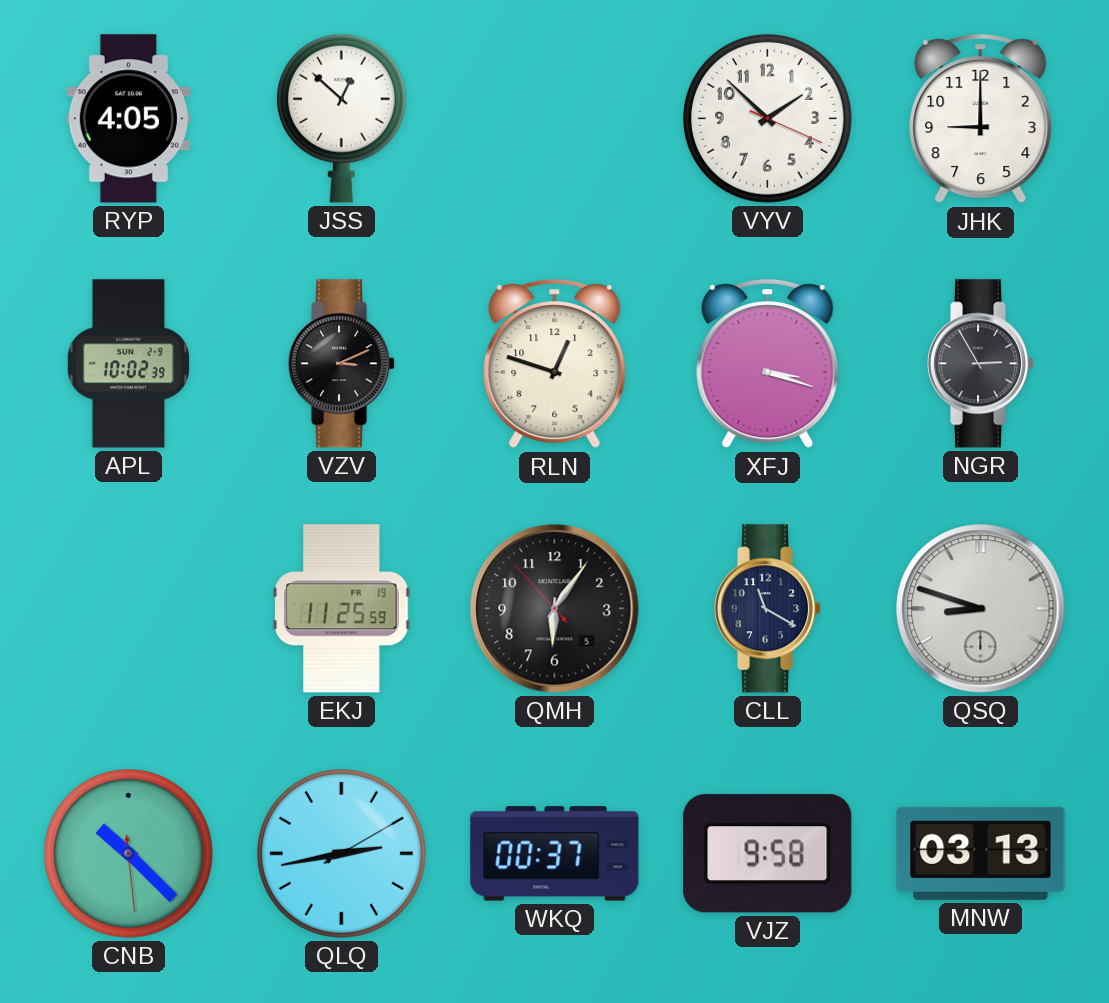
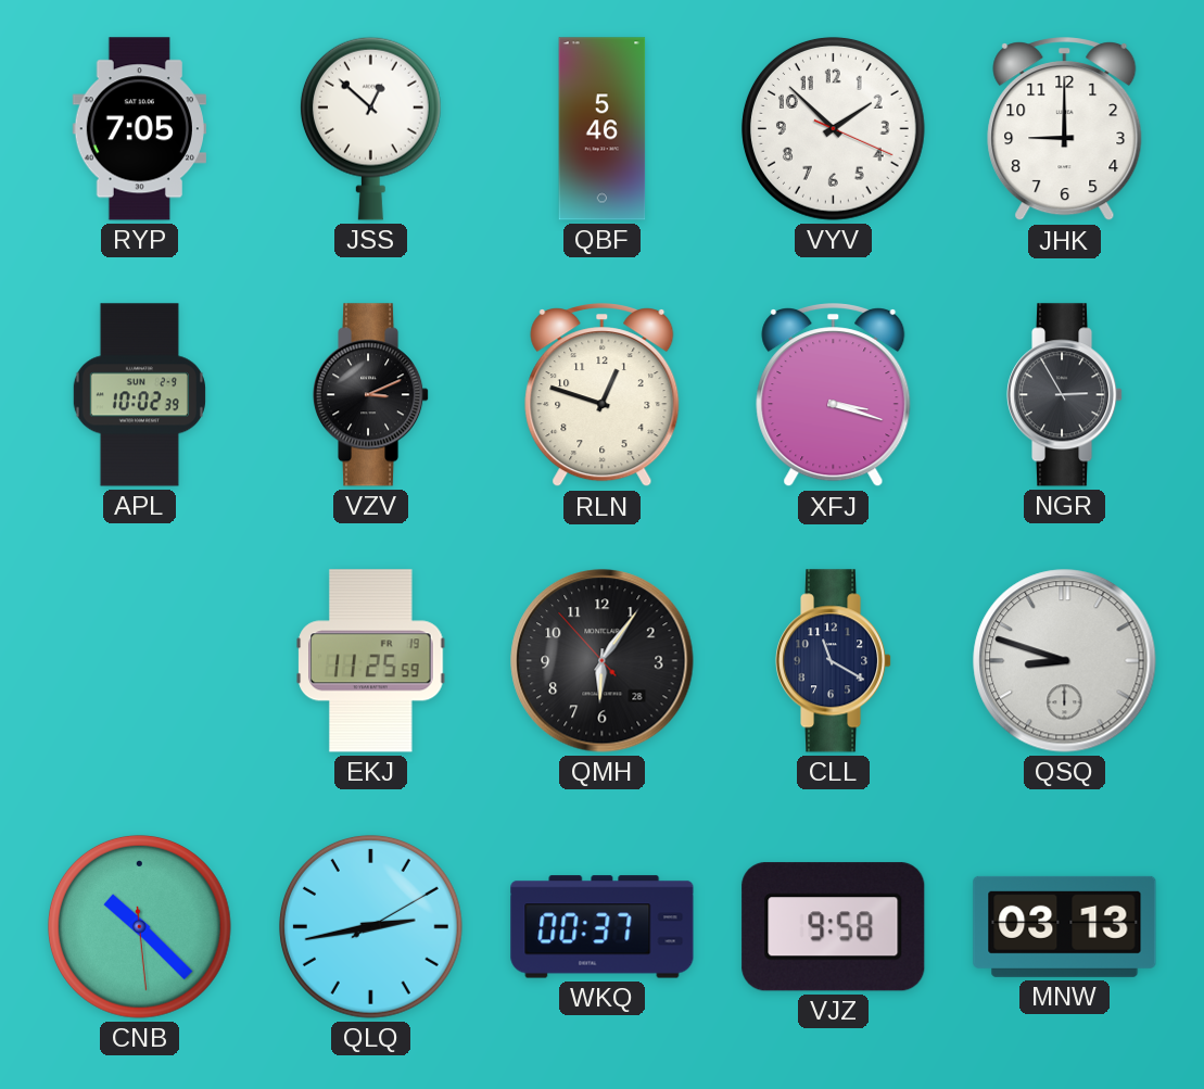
RYP: 4:05 -> 7:05
QBF: none -> 5:46
QMH date: 5 -> 28
